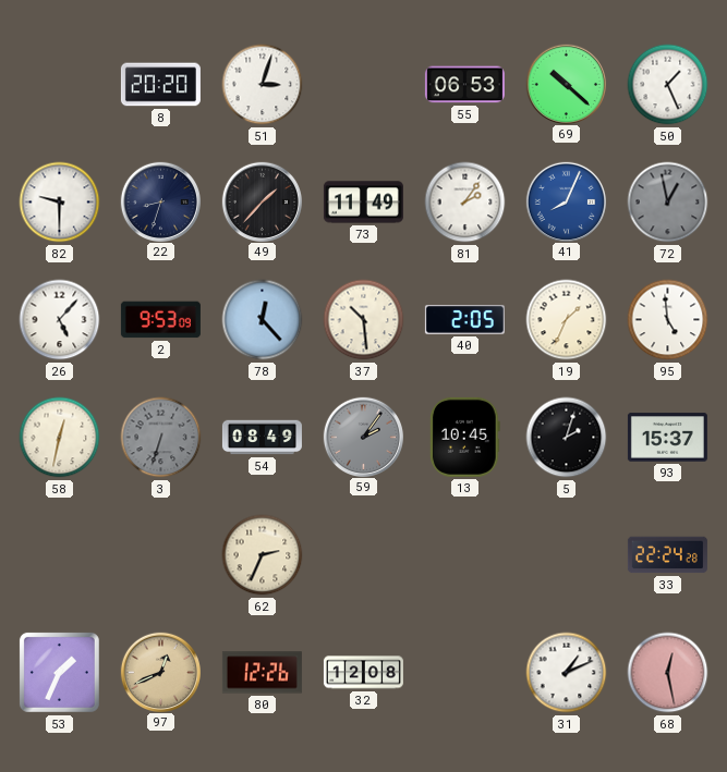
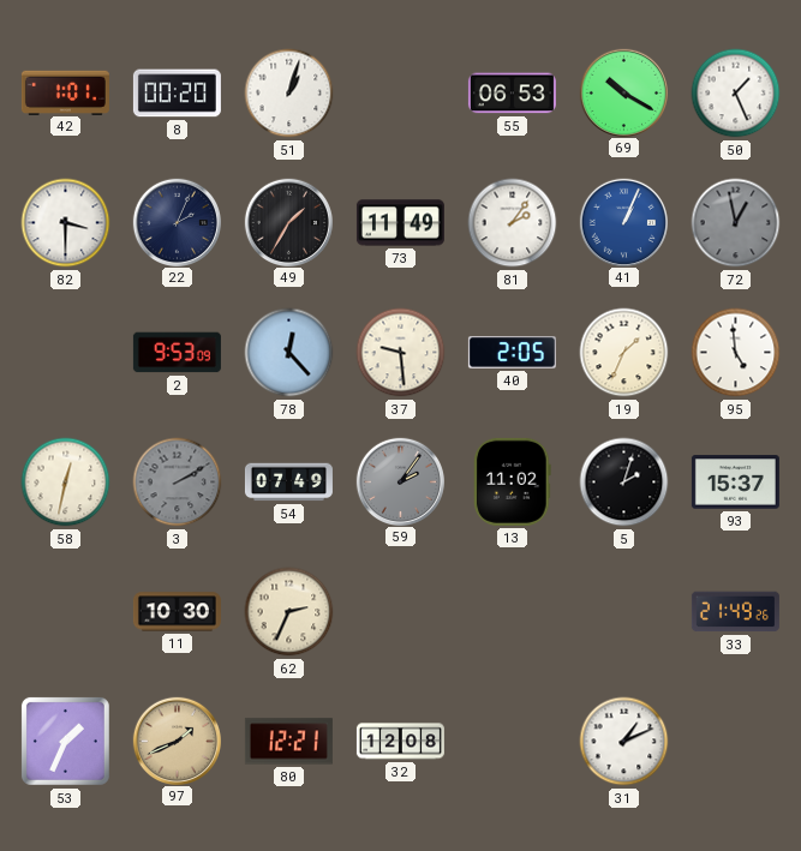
42: none -> 1:01
8: 20:20 -> 00:20
51: 3:03 -> 1:03
69: 10:22 -> 10:20
82: 9:30 -> 3:30
22: 8:33 -> 2:04
49: 1:37 -> 1:35
41: 8:04 -> 1:04
26: 5:07 -> none
37: 10:29 -> 9:29
3: 6:33 -> 2:10
54: 08:49 -> 07:49
13: 10:45 -> 11:02
11: none -> 10:30
33: 22:24 -> 21:49
97: 12:41 -> 1:41
80: 12:26 -> 12:21
68: 12:28 -> none
